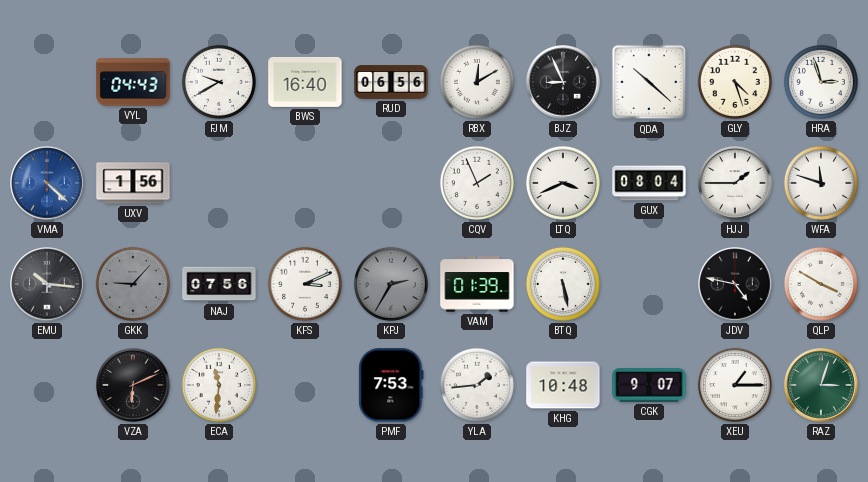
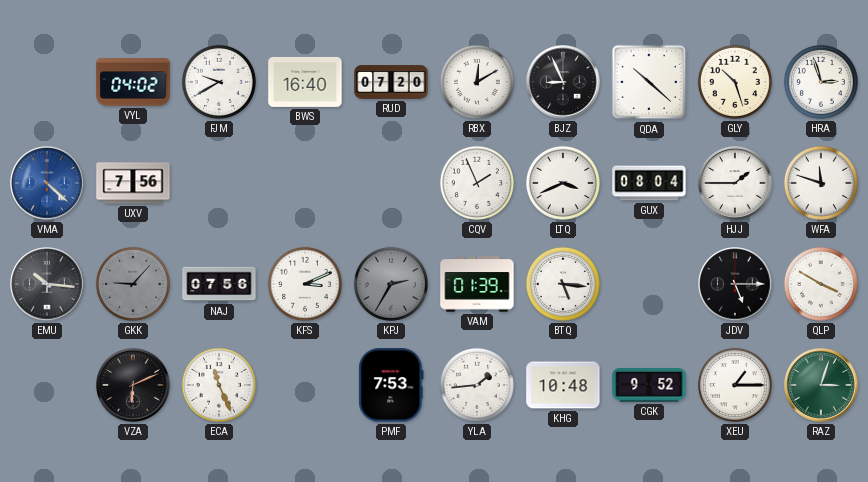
VYL: 04:43 -> 04:02
RUD: 06:56 -> 07:20
GLY: 4:27 -> 10:27
UXV: 1:56 -> 7:56
BTQ: 5:28 -> 5:16
JDV: 4:47 -> 5:15
ECA: 11:31 -> 11:26
CGK: 9:07 -> 9:52
